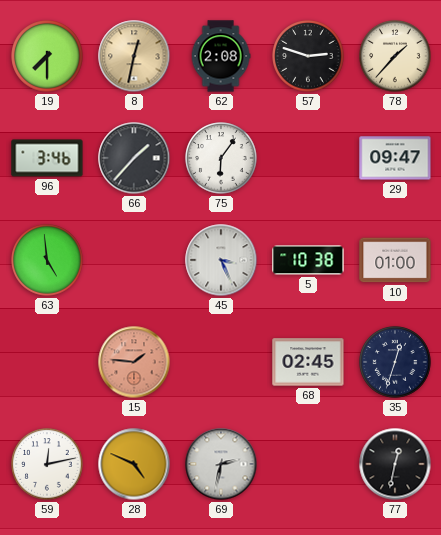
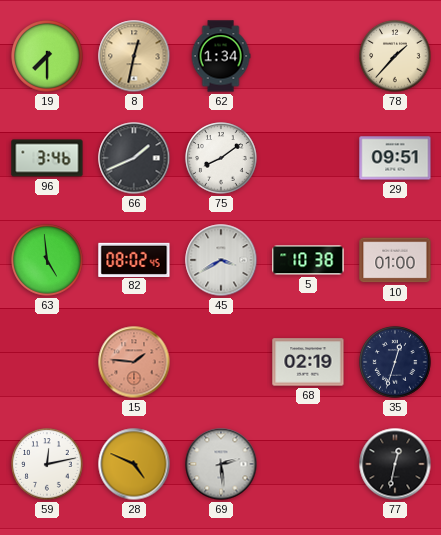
62: 2:08 -> 1:34
57: 2:48 -> none
66: 1:37 -> 1:41
75: 6:06 -> 8:09
29: 09:47 -> 09:51
82: none -> 08:02
45: 3:26 -> 3:40
68: 02:45 -> 02:19
69: 2:32 -> 2:29
